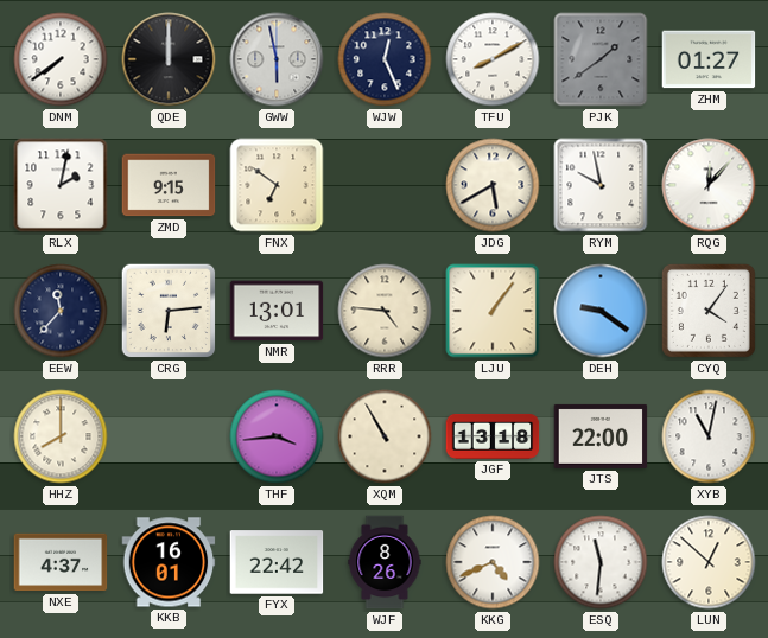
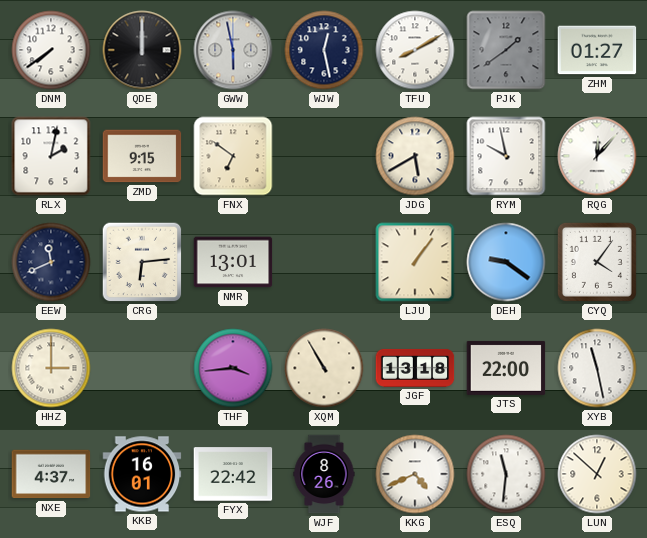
WJW: 12:26 -> 12:28
EEW: 11:37 -> 11:41
RRR: 4:46 -> none
HHZ: 8:00 -> 3:00
XYB: 11:02 -> 11:28
